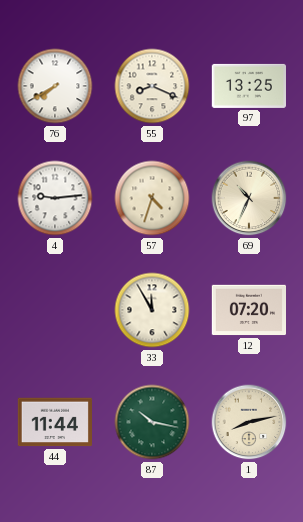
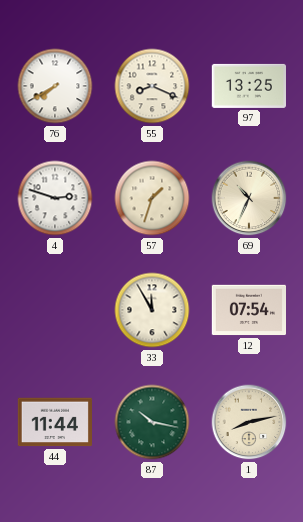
4: 9:14 -> 2:48
57: 4:33 -> 1:33
12: 07:20 -> 07:54
